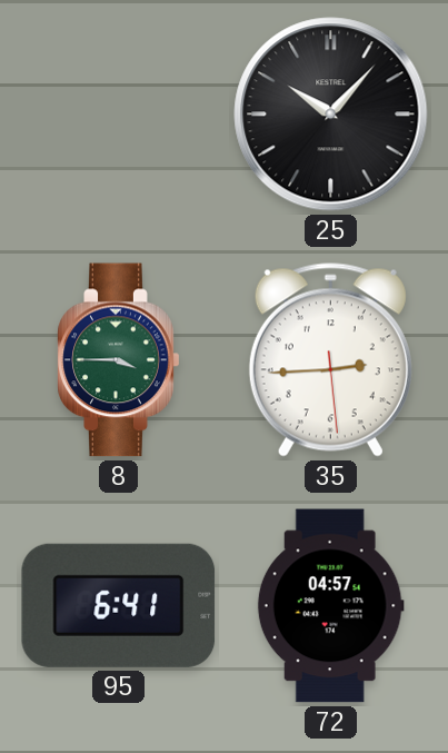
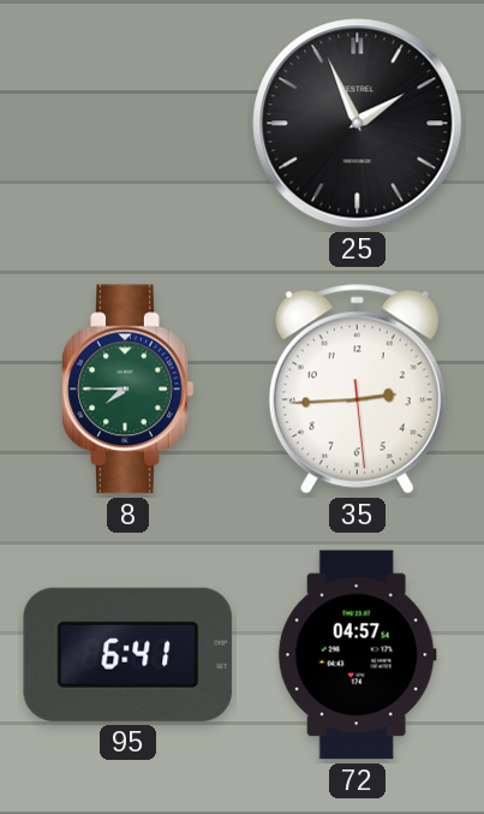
25: 10:07 -> 1:56
8: 3:45 -> 7:45
